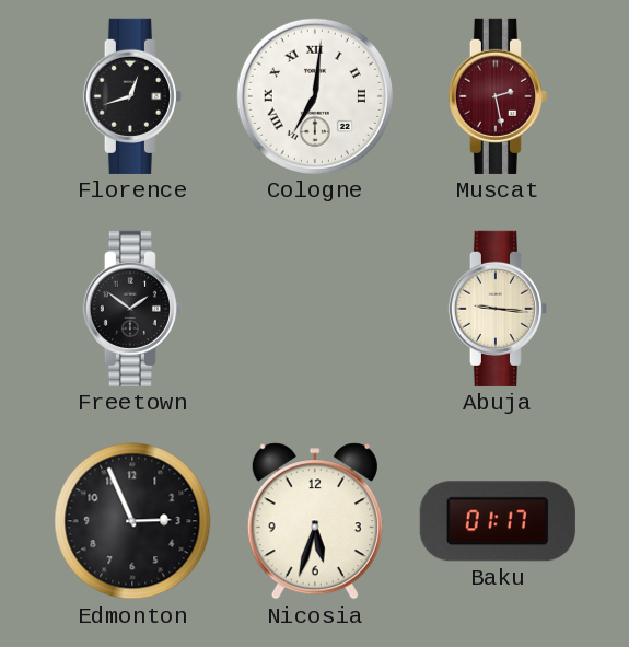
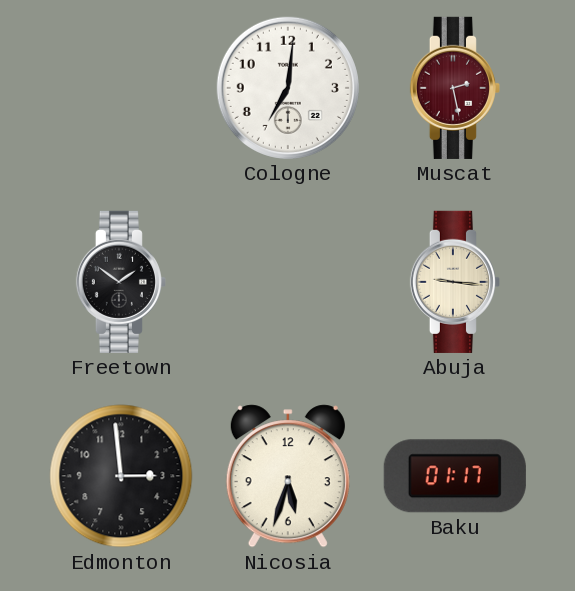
Florence: 12:42 -> none
Cologne numerals: Roman -> Arabic
Edmonton: 2:56 -> 2:59
